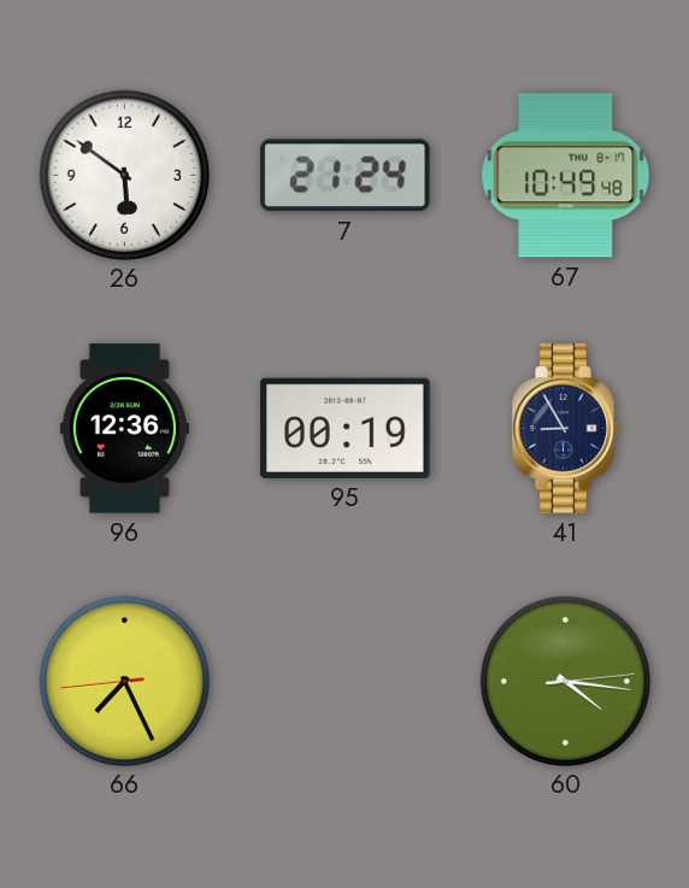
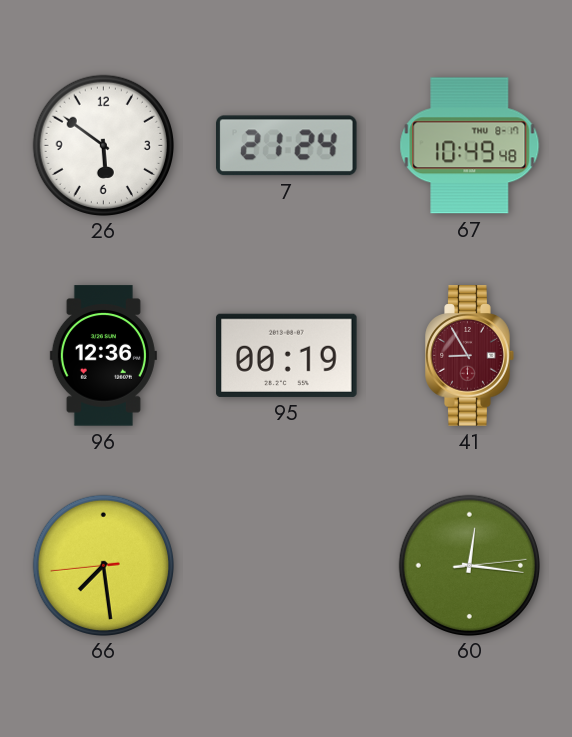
41 dial: navy -> burgundy
66: 7:25 -> 7:28
60: 4:16 -> 12:16
